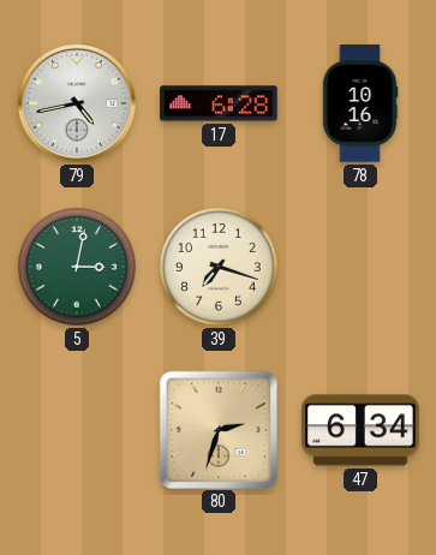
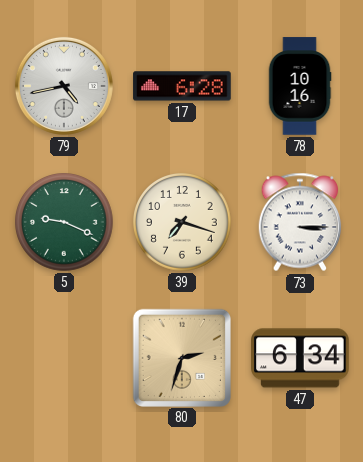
5: 3:02 -> 9:19
73: none -> 3:15
